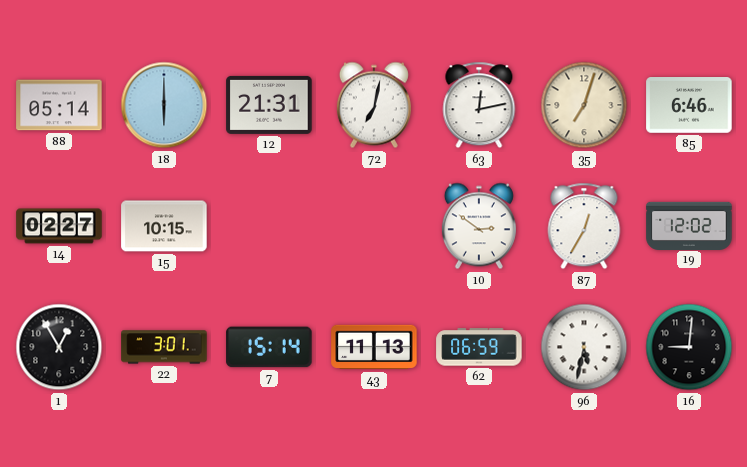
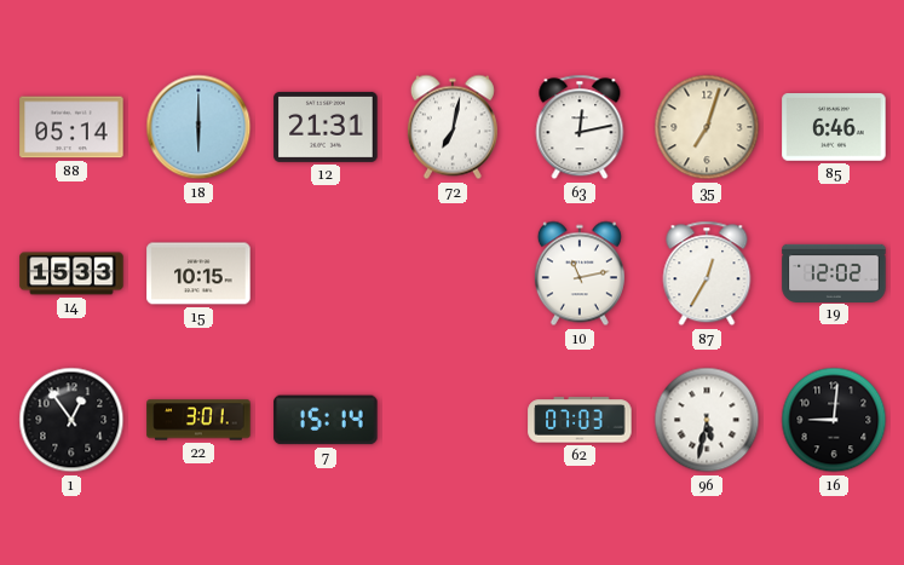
14: 02:27 -> 15:33
10: 2:51 -> 11:13
1: 12:55 -> 12:54
43: 11:13 -> none
62: 06:59 -> 07:03
